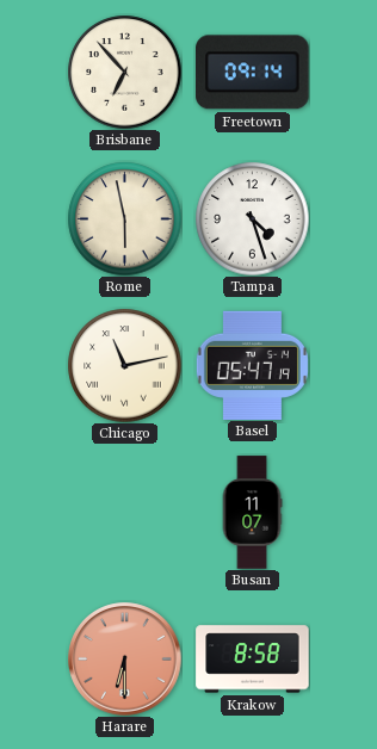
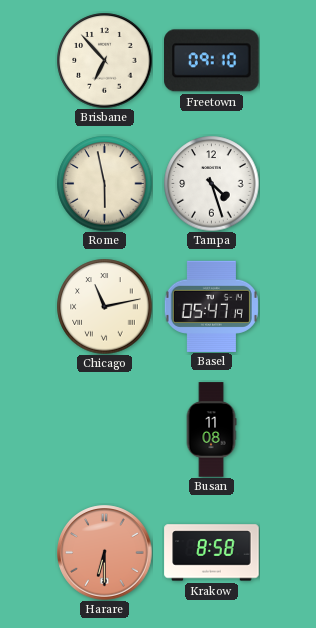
Freetown: 09:14 -> 09:10
Busan: 11:07 -> 11:08
